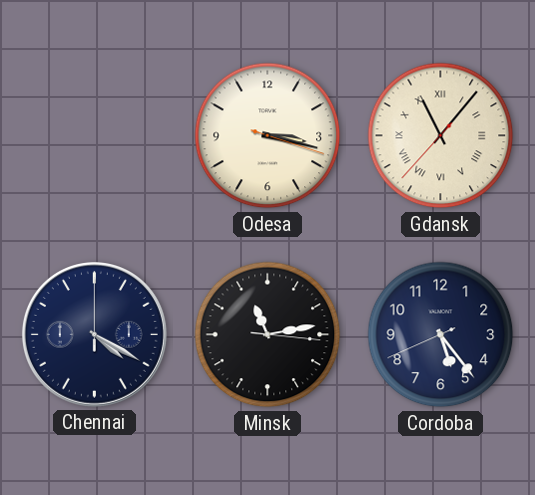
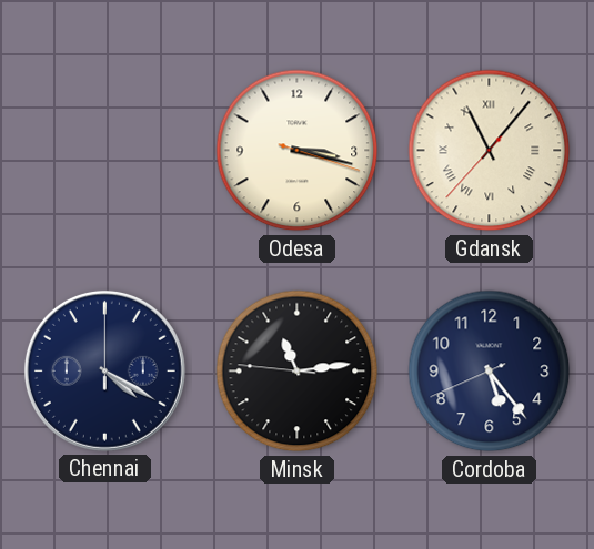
Minsk: 11:13:16 -> 11:13:46
